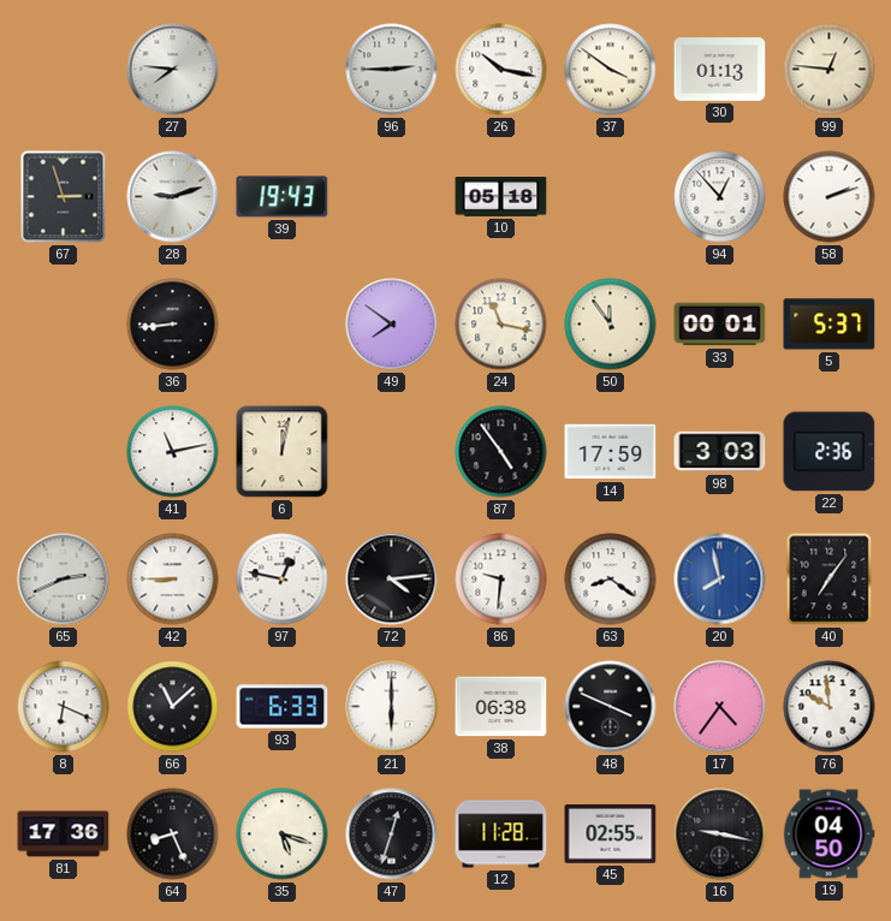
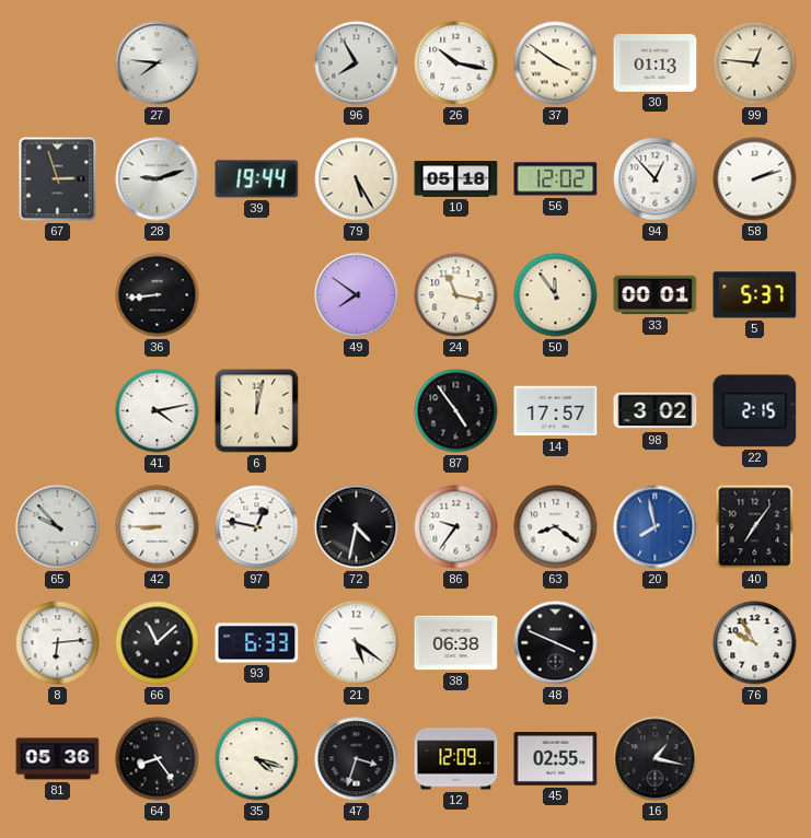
96: 2:45 -> 7:55
39: 19:43 -> 19:44
79: none -> 5:25
56: none -> 12:02
41: 11:13 -> 4:13
14: 17:59 -> 17:57
98: 3:03 -> 3:02
22: 2:36 -> 2:15
65: 2:41 -> 9:53
72: 4:14 -> 4:32
86: 9:31 -> 9:36
8: 6:19 -> 6:14
21: 6:00 -> 5:21
17: 4:36 -> none
76: 9:59 -> 9:55
81: 17:36 -> 05:36
64: 8:26 -> 8:24
35: 5:18 -> 4:18
47: 12:33 -> 3:33
12: 11:28 -> 12:09
16: 9:17 -> 1:17
19: 04:50 -> none
